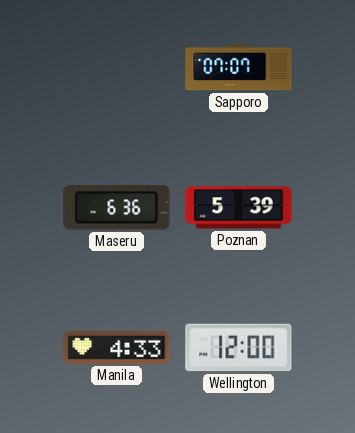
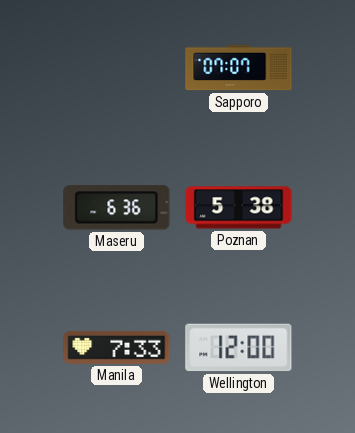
Poznan: 5:39 -> 5:38
Manila: 4:33 -> 7:33
